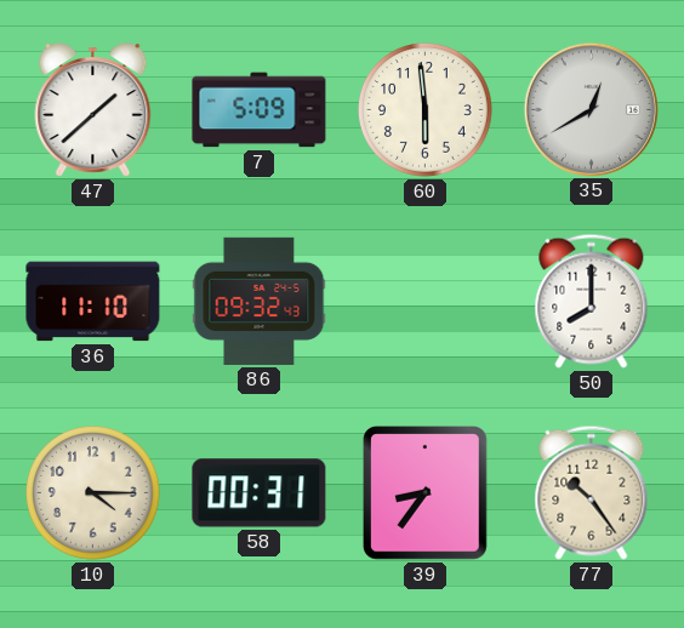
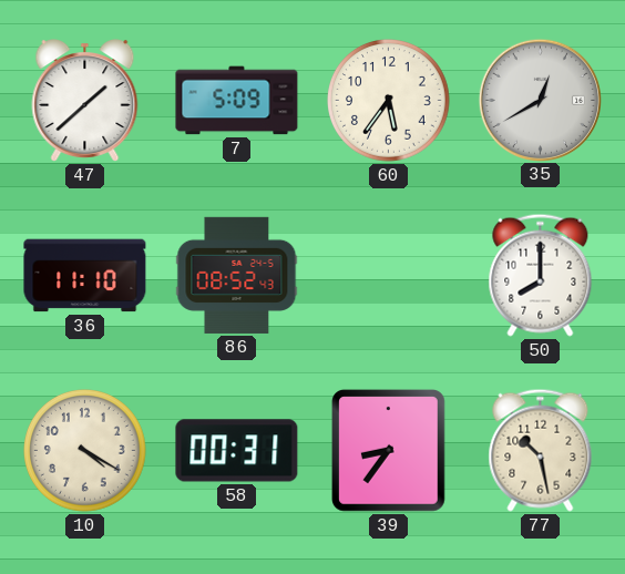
60: 5:59 -> 5:36
86: 09:32 -> 08:52
10: 4:15 -> 4:20
77: 10:24 -> 10:28
